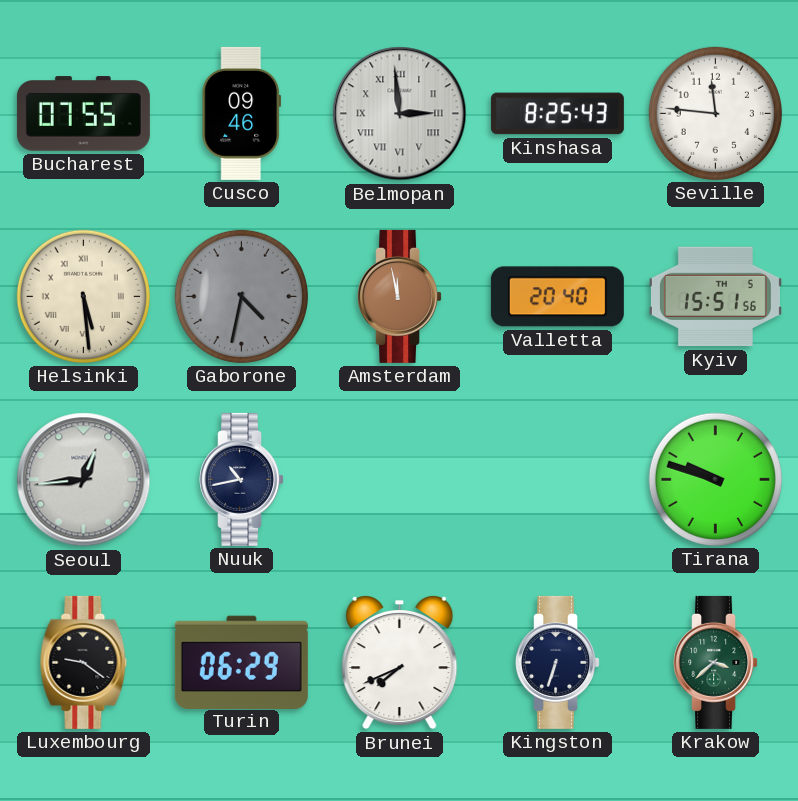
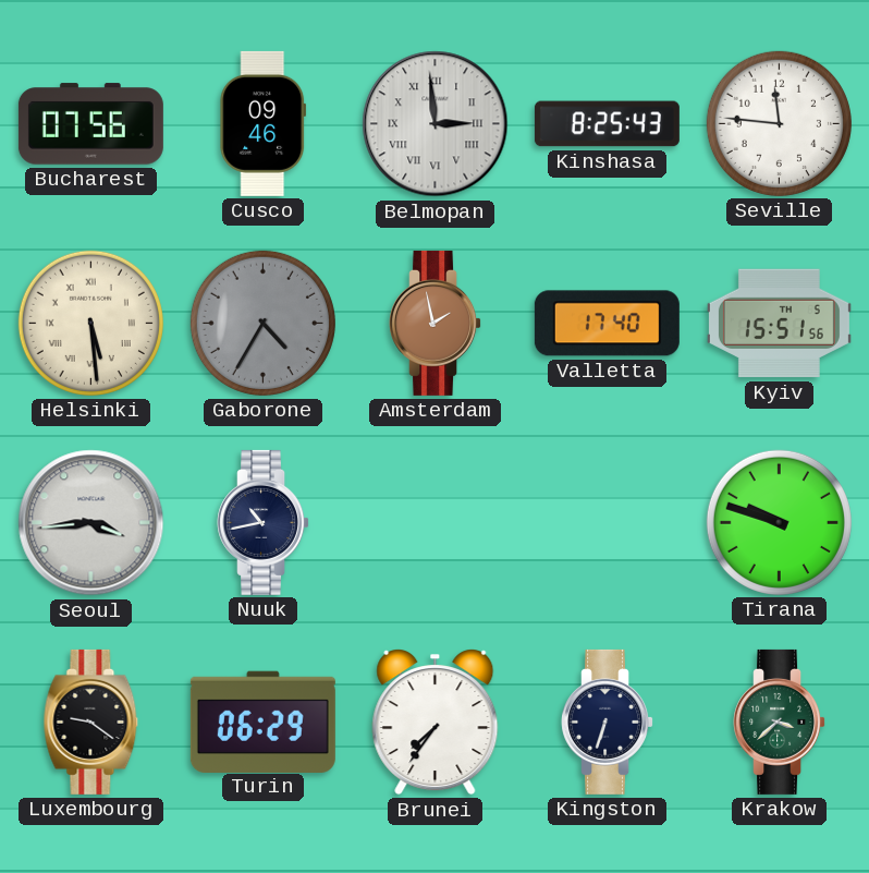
Bucharest: 07:55 -> 07:56
Gaborone: 4:32 -> 4:35
Amsterdam: 11:58 -> 1:58
Valletta: 20:40 -> 17:40
Seoul: 12:44 -> 3:44
Brunei: 7:41 -> 7:36
